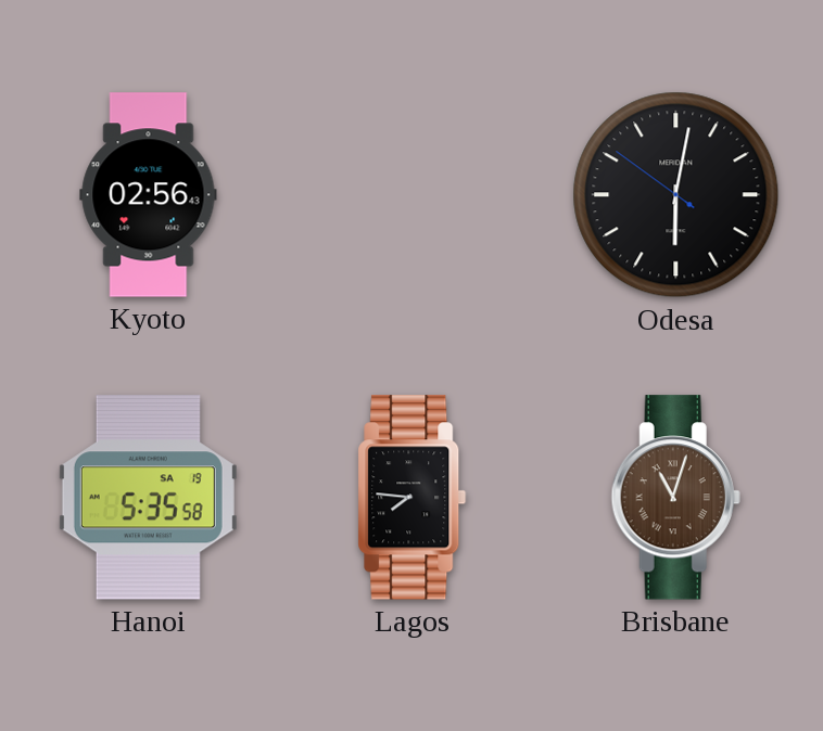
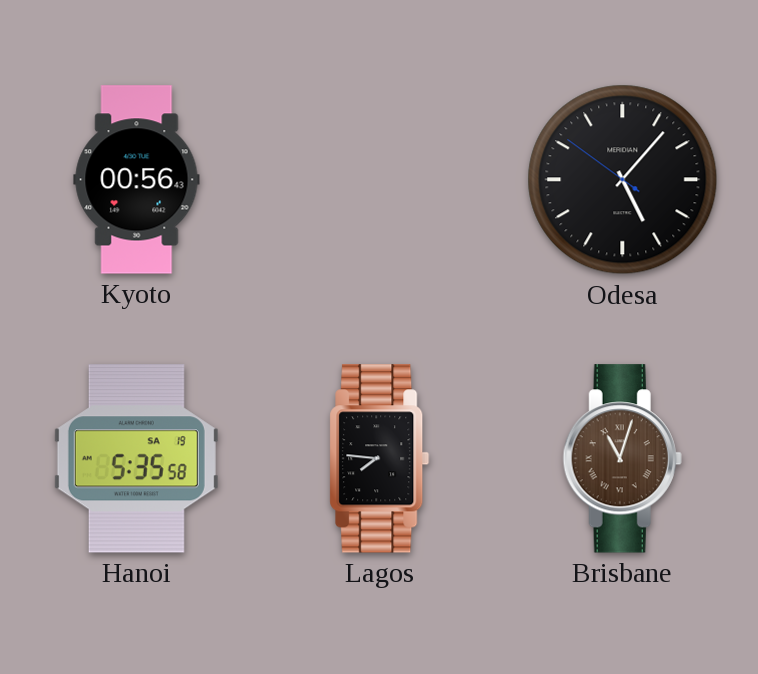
Kyoto: 02:56 -> 00:56
Odesa: 6:01 -> 5:06
